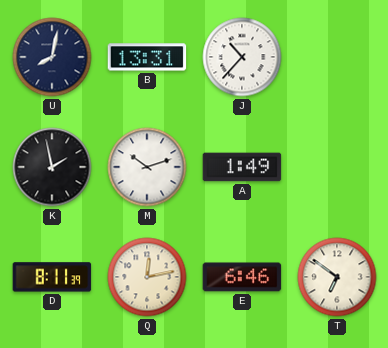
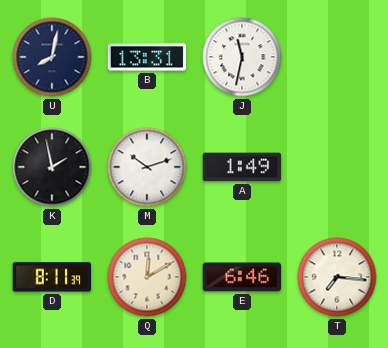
J: 10:37 -> 11:32
Q: 12:13 -> 12:10
T: 6:51 -> 7:16
